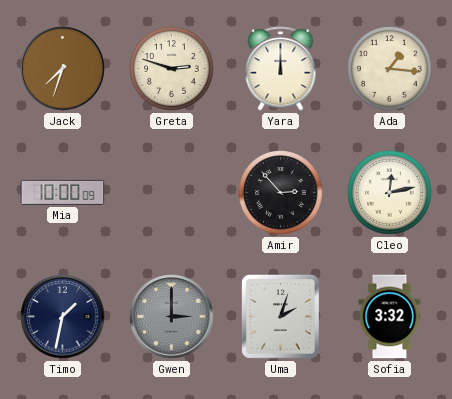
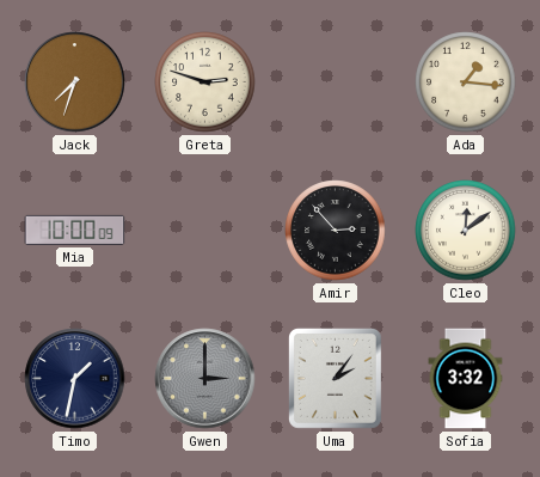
Yara: 12:00 -> none
Cleo: 12:13 -> 12:09
Uma: 2:03 -> 2:06
